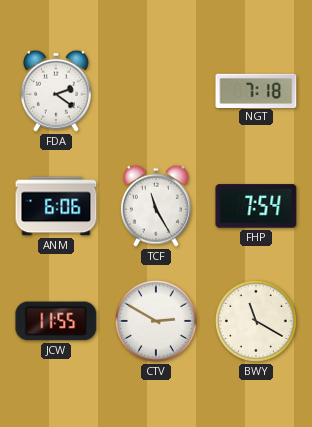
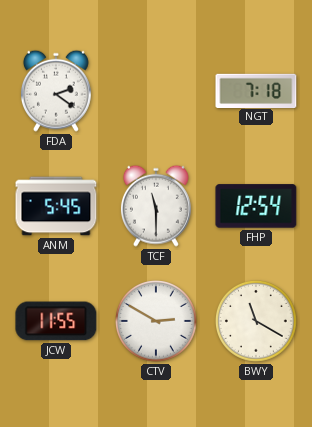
ANM: 6:06 -> 5:45
TCF: 11:25 -> 11:30
FHP: 7:54 -> 12:54
